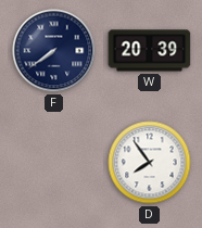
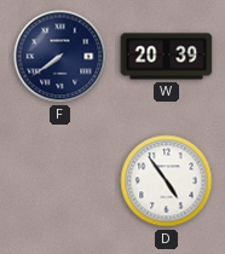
D: 7:54 -> 4:54
